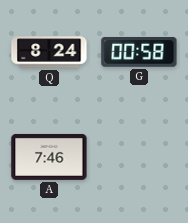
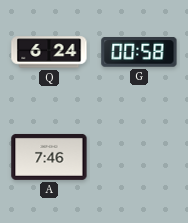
Q: 8:24 -> 6:24
